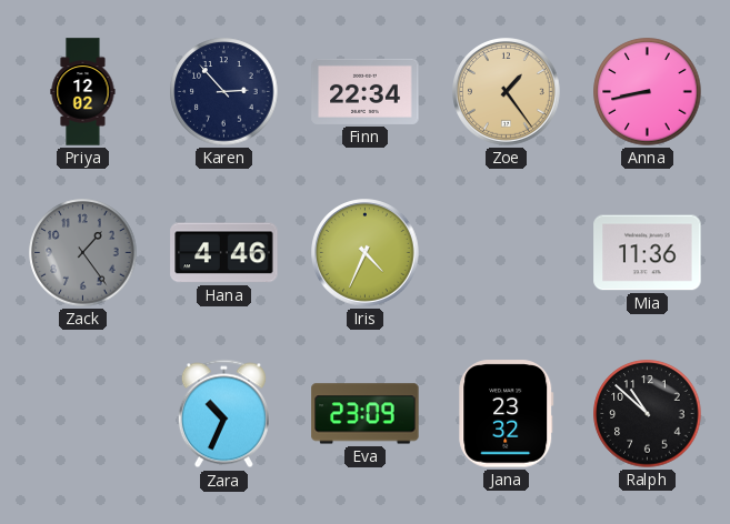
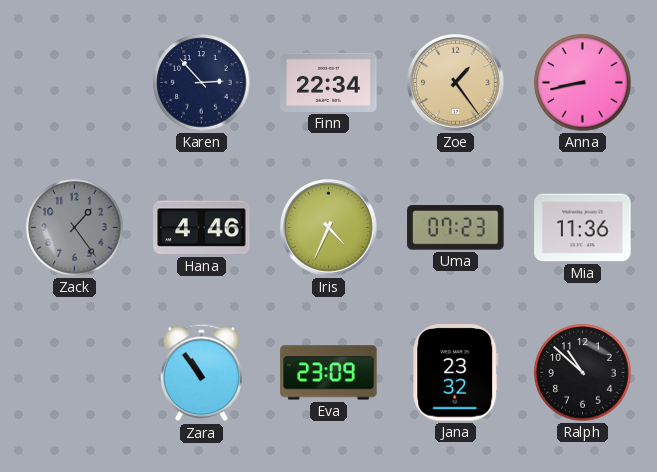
Priya: 12:02 -> none
Uma: none -> 07:23
Zara: 10:34 -> 10:54
